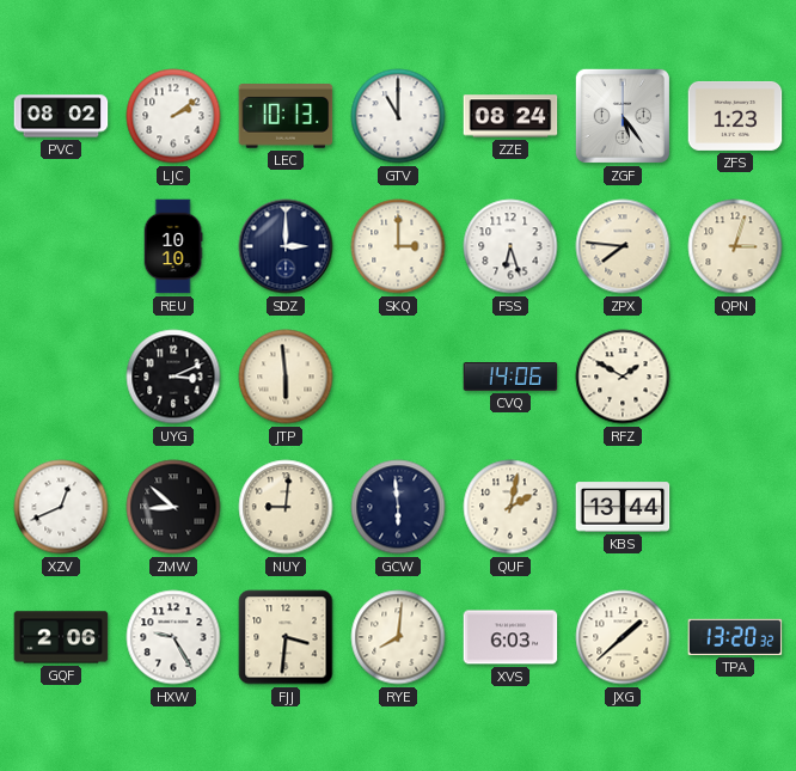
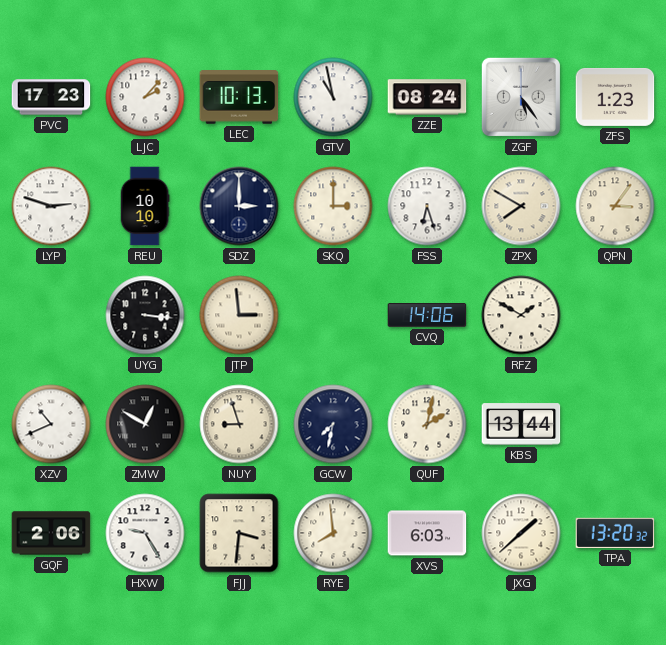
PVC: 08:02 -> 17:23
LJC: 2:09 -> 2:07
GTV: 11:00 -> 10:58
LYP: none -> 2:48
ZPX: 7:46 -> 7:50
QPN: 3:03 -> 3:06
UYG: 3:11 -> 3:16
JTP: 5:59 -> 2:59
XZV: 12:41 -> 10:41
ZMW: 8:52 -> 12:50
NUY: 9:01 -> 8:57
GCW: 5:59 -> 7:32
RYE: 8:01 -> 7:59
